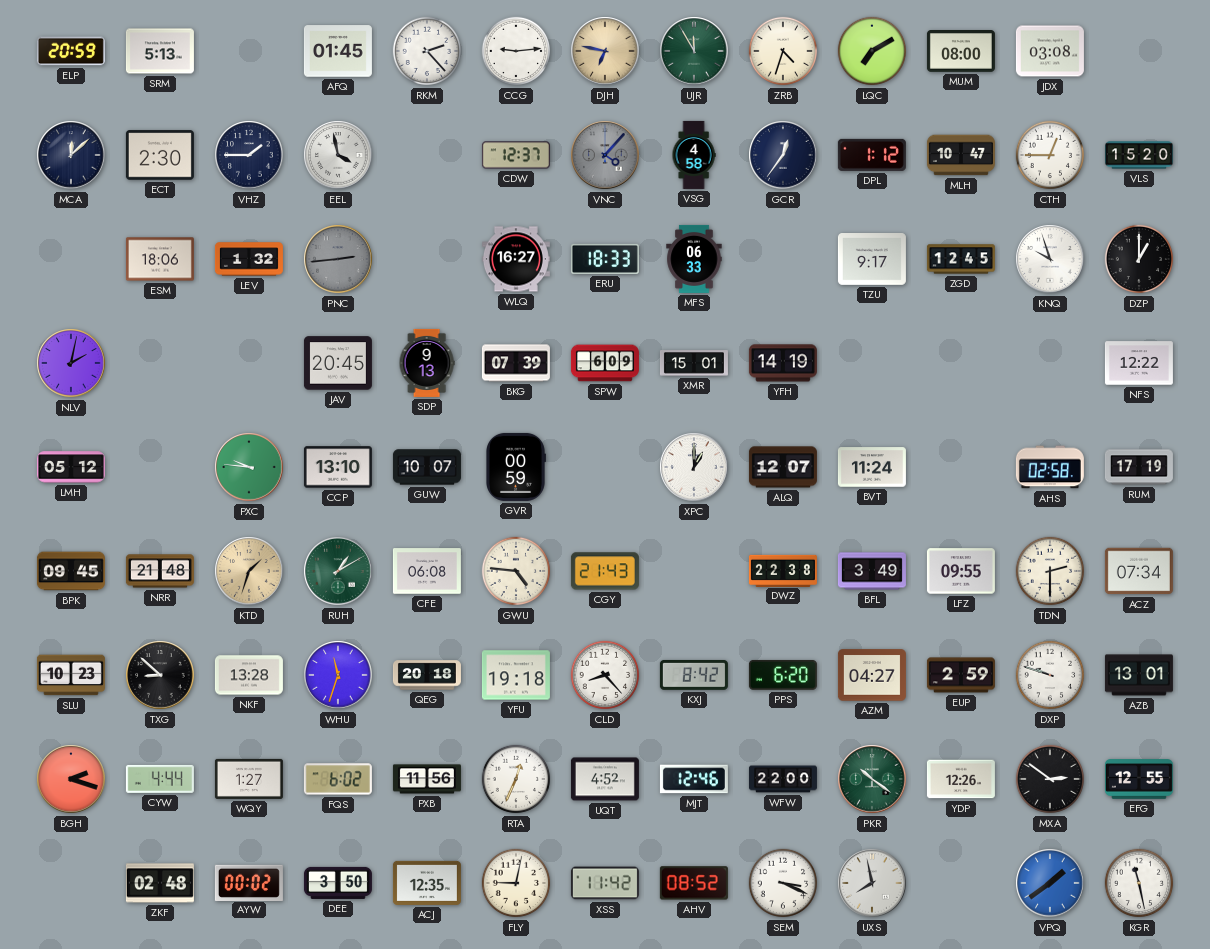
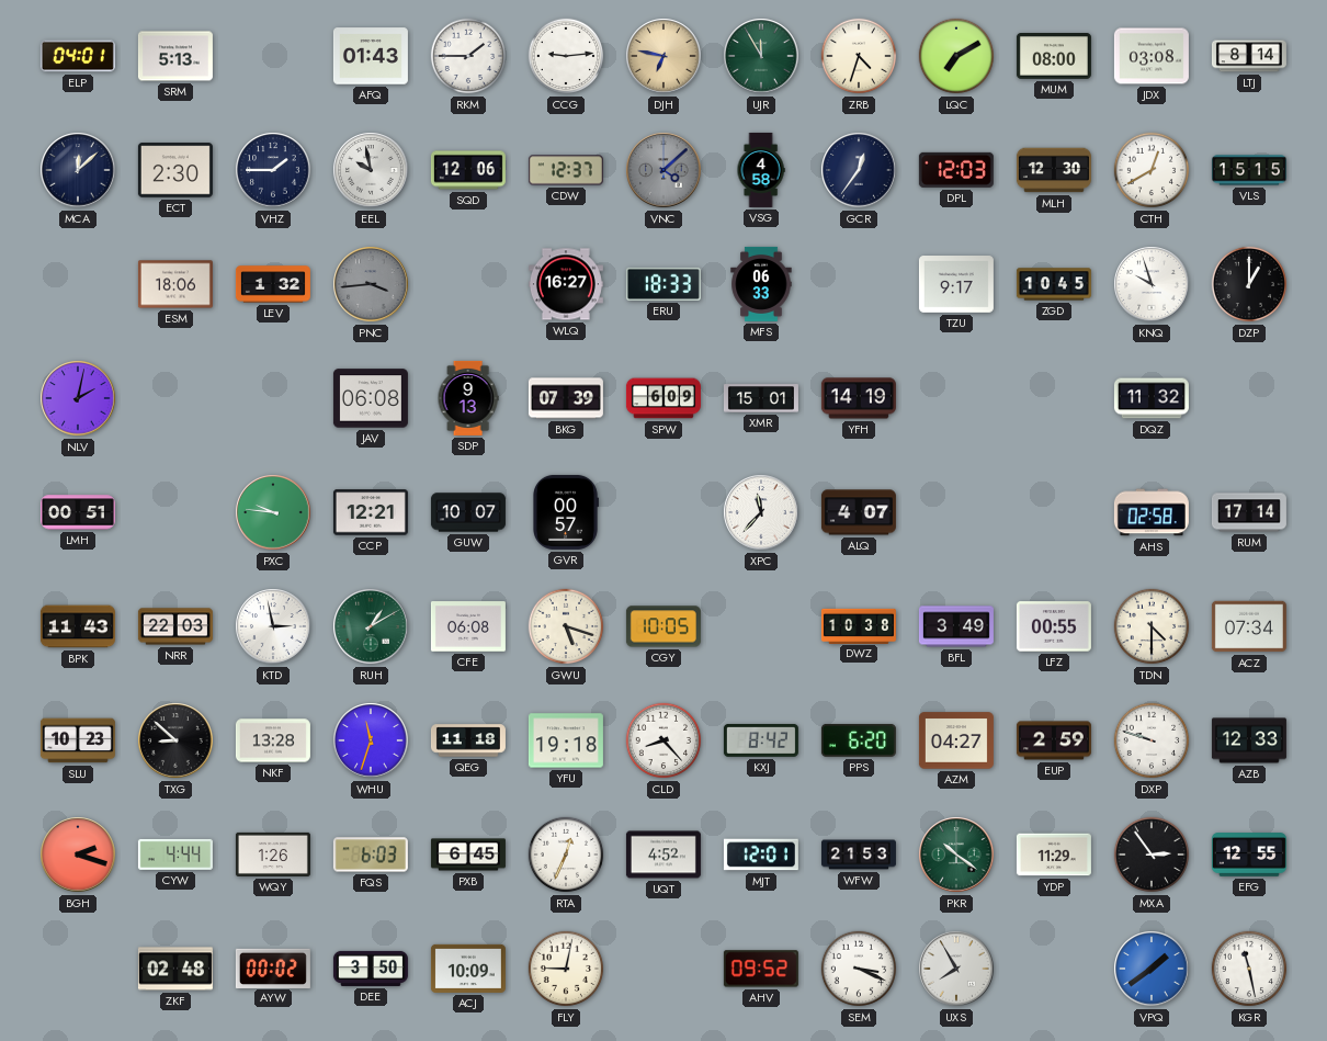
ELP: 20:59 -> 04:01
AFQ: 01:45 -> 01:43
RKM: 2:23 -> 1:45
LTJ: none -> 8:14
EEL: 3:58 -> 9:58
SQD: none -> 12:06
VNC: 4:07 -> 4:08
DPL: 1:12 -> 12:03
MLH: 10:47 -> 12:30
CTH: 12:45 -> 12:40
VLS: 15:20 -> 15:15
PNC: 2:44 -> 3:44
ZGD: 12:45 -> 10:45
JAV: 20:45 -> 06:08
DQZ: none -> 11:32
NFS: 12:22 -> none
LMH: 05:12 -> 00:51
CCP: 13:10 -> 12:21
GVR: 00:59 -> 00:57
XPC: 1:00 -> 11:37
ALQ: 12:07 -> 4:07
BVT: 11:24 -> none
RUM: 17:19 -> 17:14
BPK: 09:45 -> 11:43
NRR: 21:48 -> 22:03
KTD: 1:33 -> 2:58
KTD dial: champagne -> white
GWU: 4:46 -> 5:18
CGY: 21:43 -> 10:05
DWZ: 22:38 -> 10:38
LFZ: 09:55 -> 00:55
TDN: 2:30 -> 4:30
QEG: 20:18 -> 11:18
AZB: 13:01 -> 12:33
WQY: 1:27 -> 1:26
FQS: 6:02 -> 6:03
PXB: 11:56 -> 6:45
MJT: 12:46 -> 12:01
WFW: 22:00 -> 21:53
YDP: 12:26 -> 11:29
MXA: 2:51 -> 2:54
ACJ: 12:35 -> 10:09
XSS: 11:42 -> none
AHV: 08:52 -> 09:52
UXS: 7:58 -> 7:55
